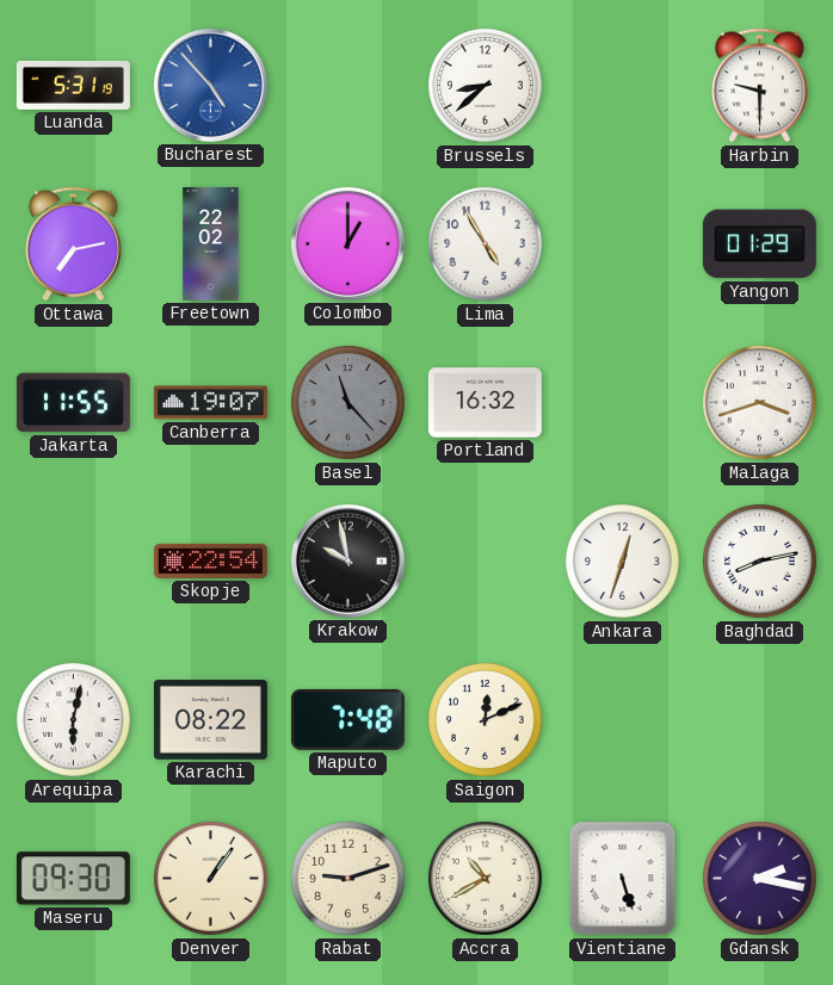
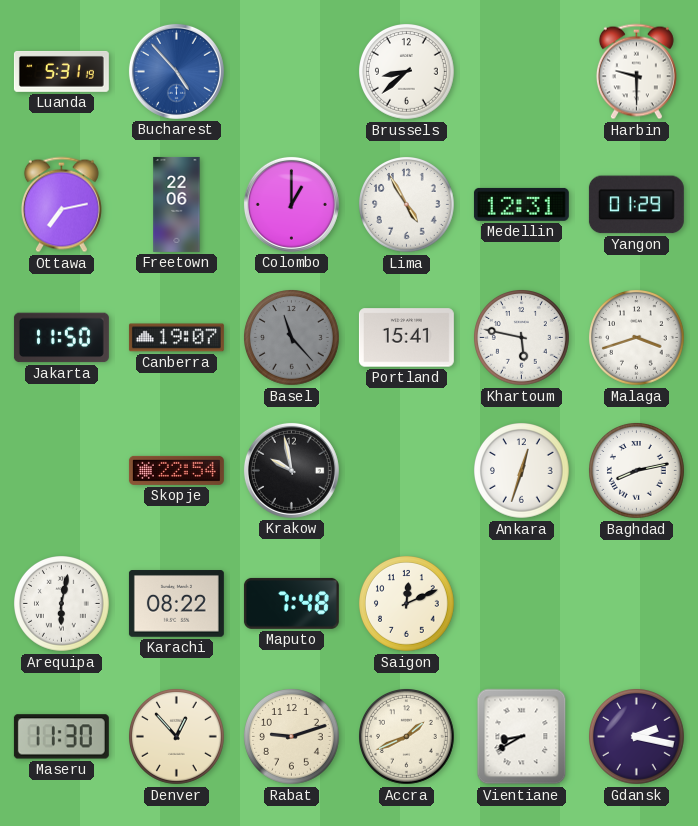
Freetown: 22:02 -> 22:06
Medellin: none -> 12:31
Jakarta: 11:55 -> 11:50
Portland: 16:32 -> 15:41
Khartoum: none -> 5:47
Maseru: 09:30 -> 11:30
Denver: 1:06 -> 12:53
Accra: 10:40 -> 1:41
Vientiane: 5:27 -> 8:40
